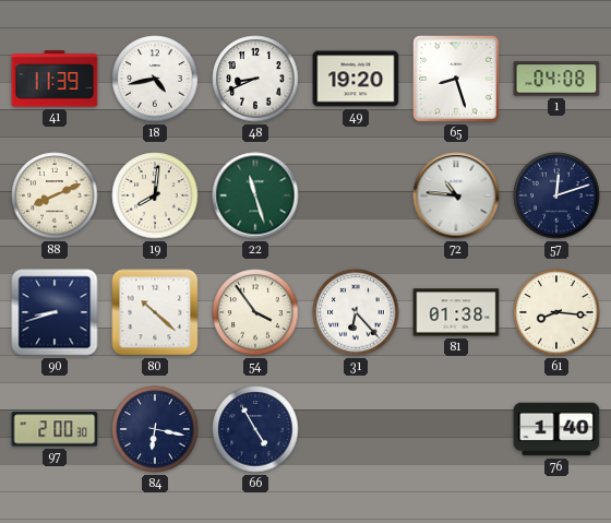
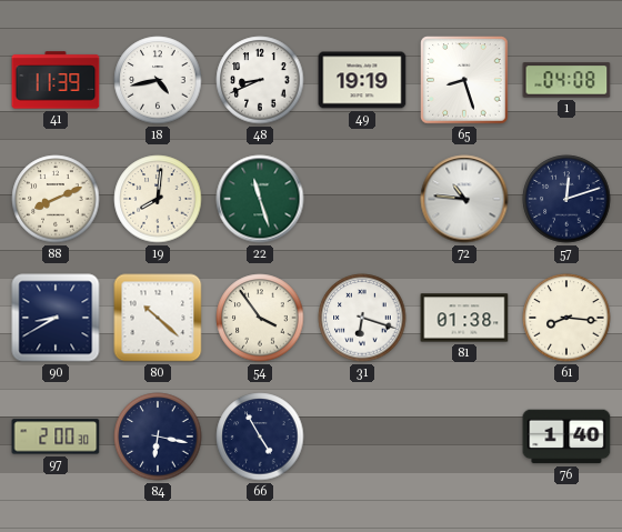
49: 19:20 -> 19:19
90: 8:42 -> 8:40
31: 6:23 -> 6:18
